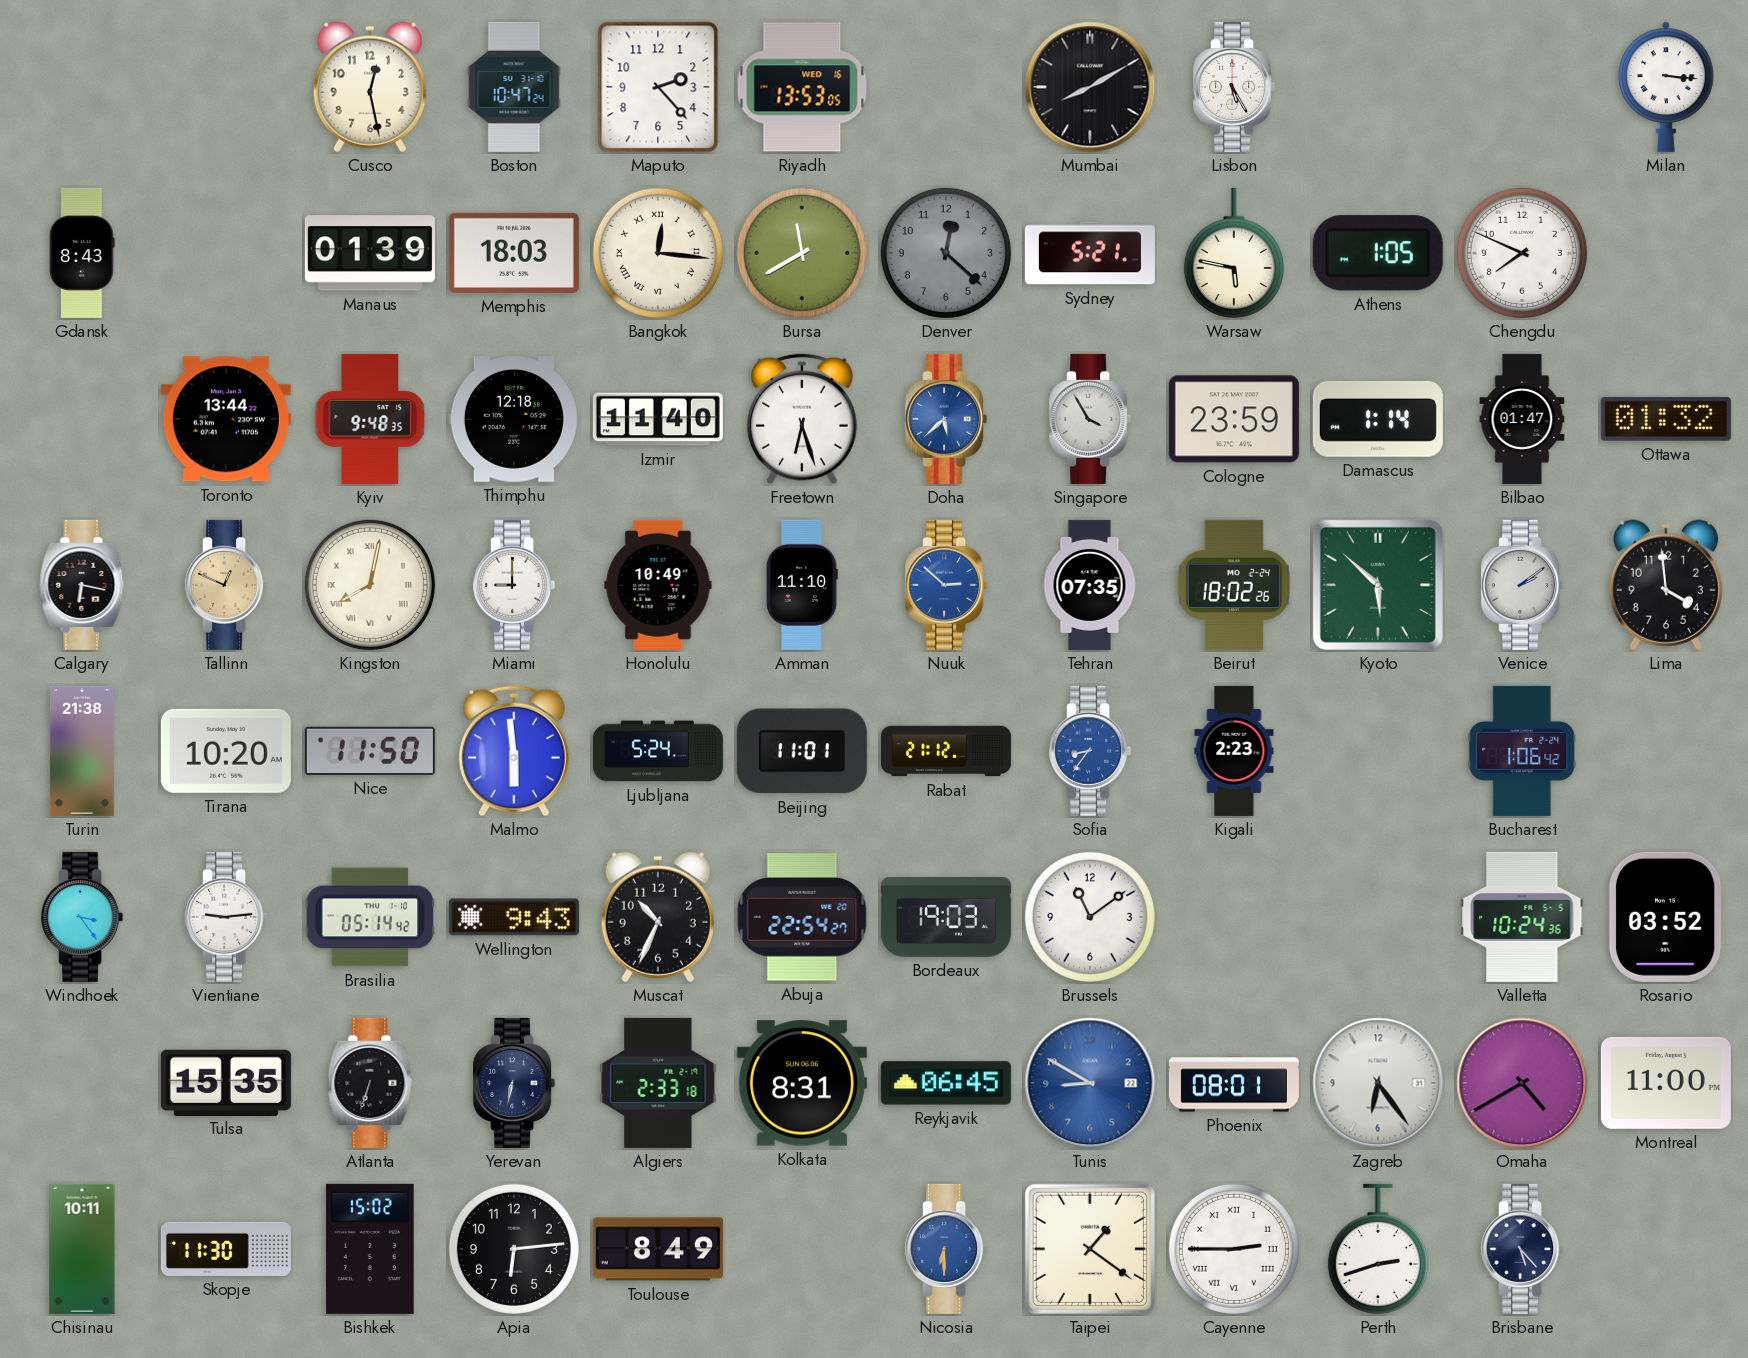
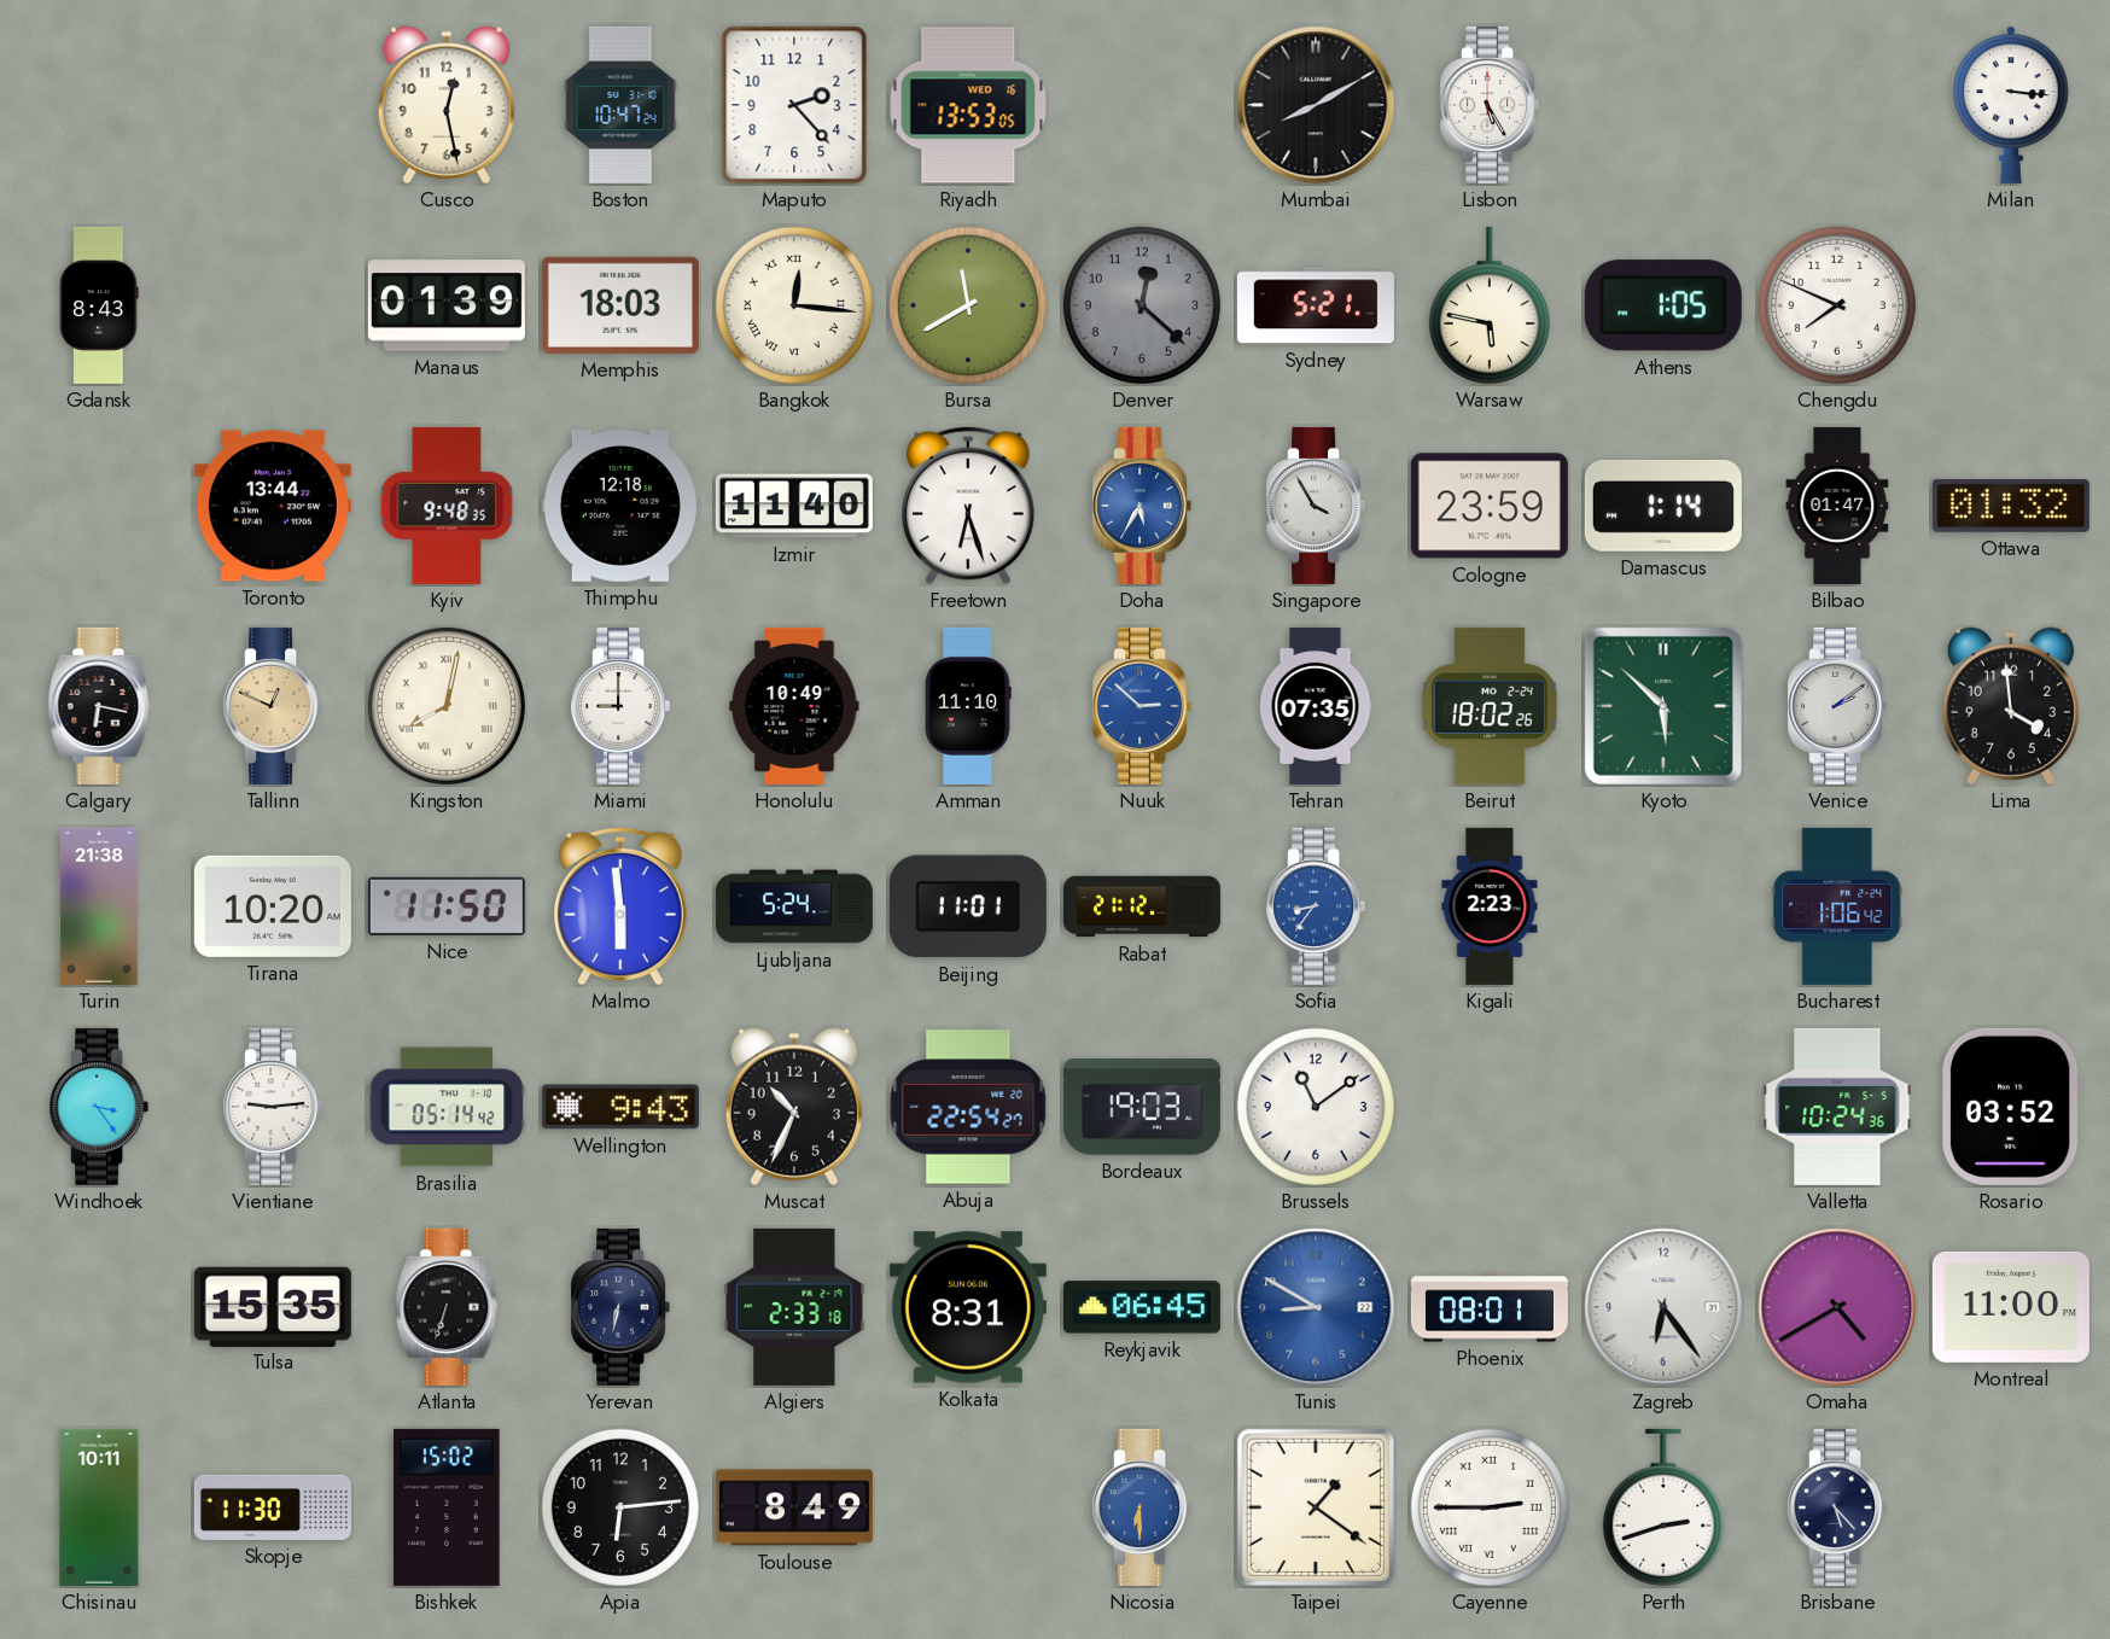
Doha: 5:38 -> 5:35
